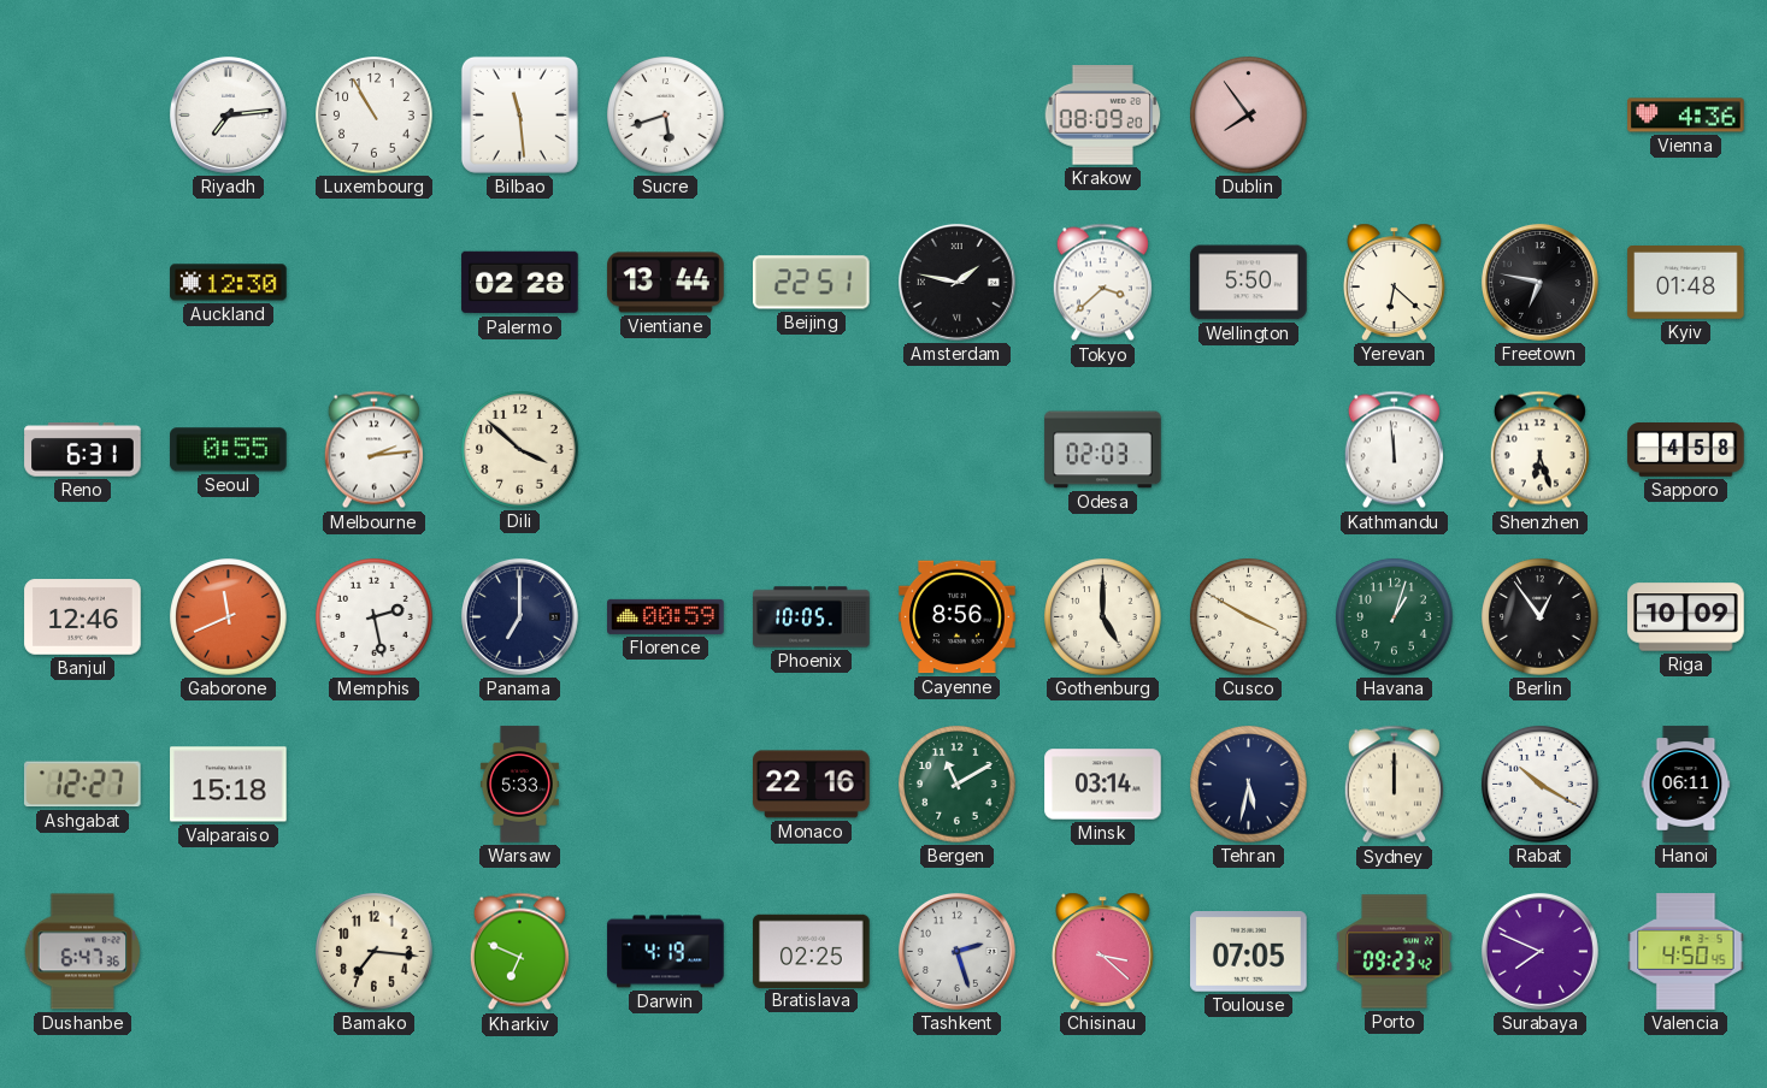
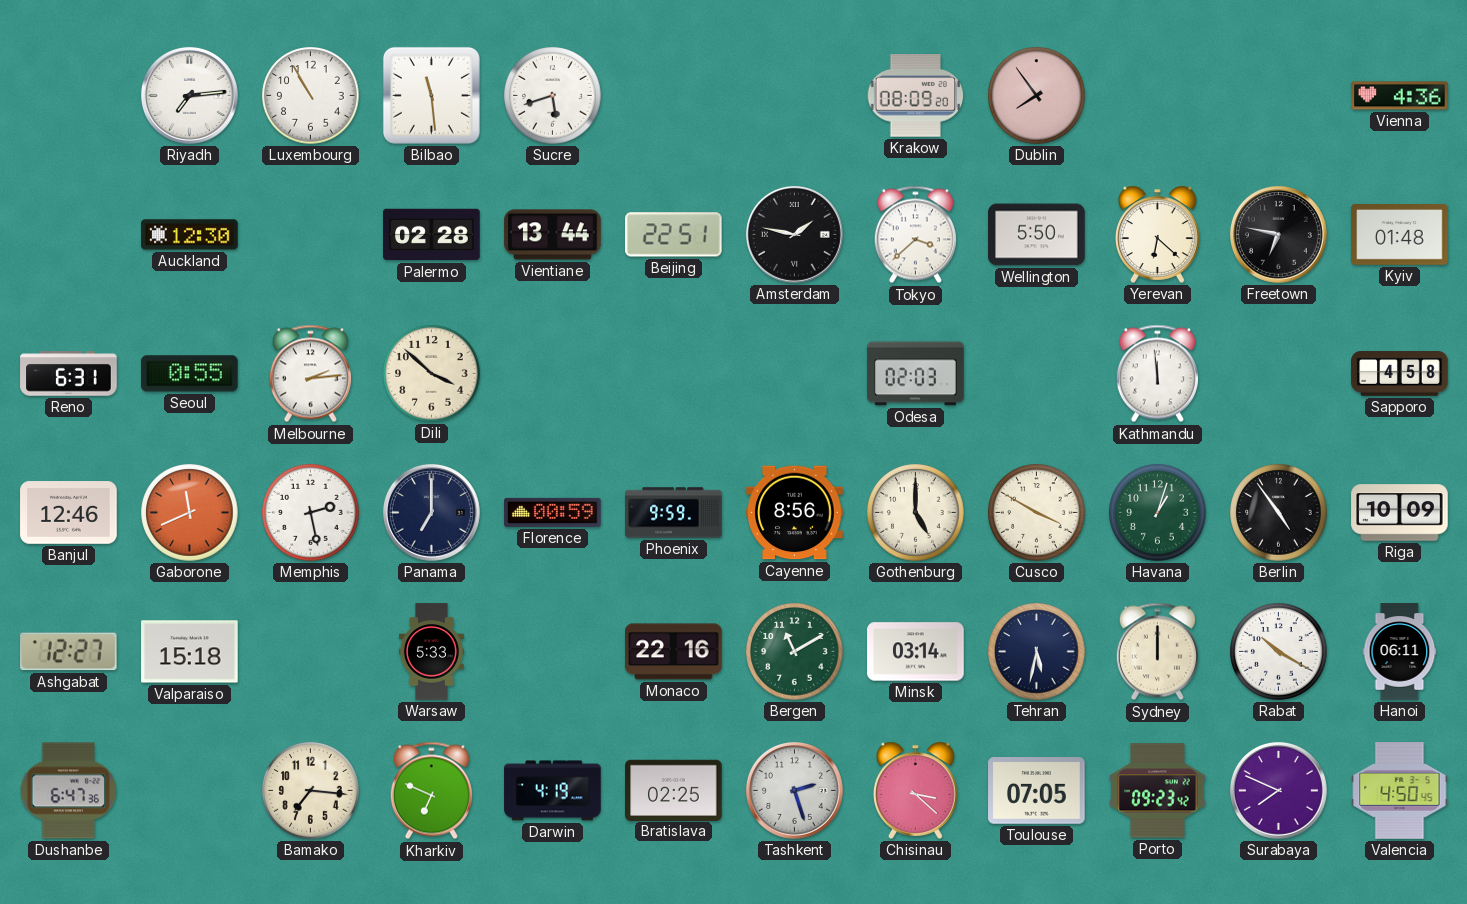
Shenzhen: 6:27 -> none
Phoenix: 10:05 -> 9:59
Berlin: 12:54 -> 4:54
